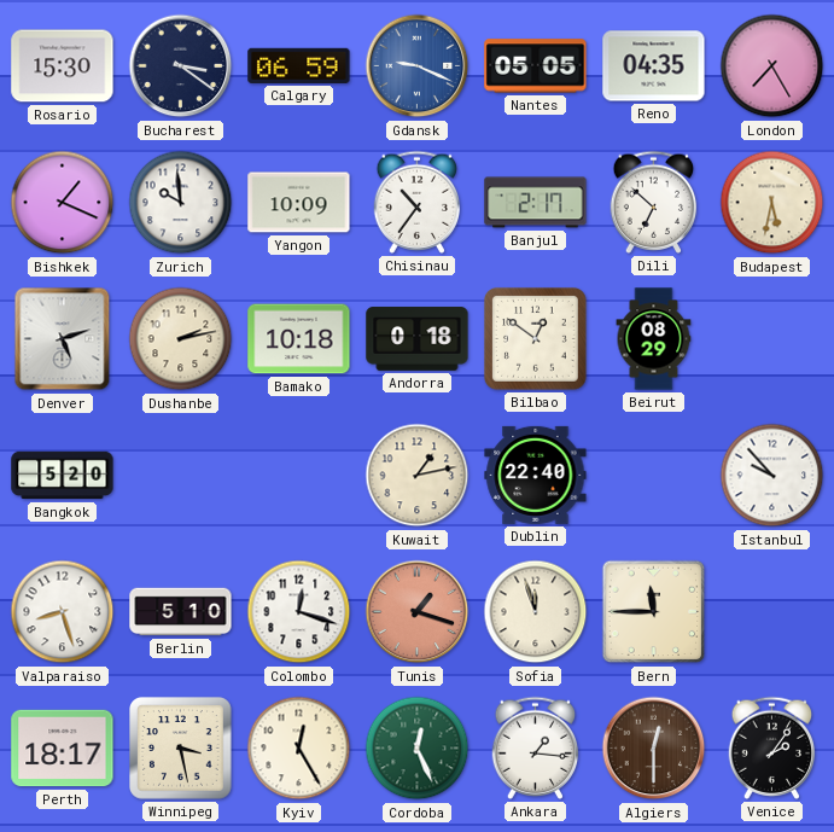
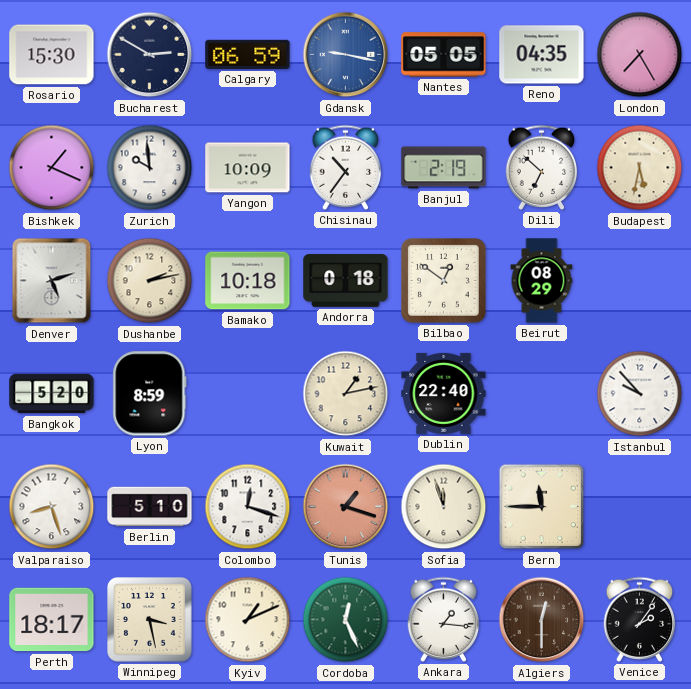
Bucharest: 3:21 -> 2:50
Gdansk: 9:19 -> 9:17
Banjul: 2:17 -> 2:19
Lyon: none -> 8:59
Kyiv: 12:25 -> 1:11
